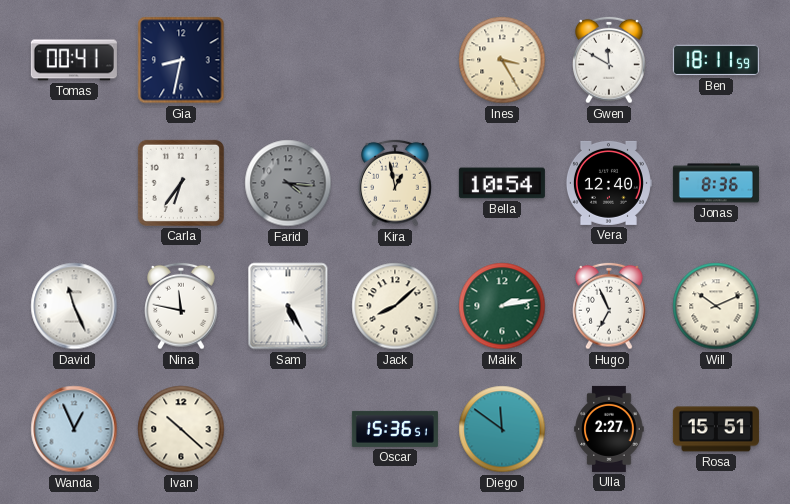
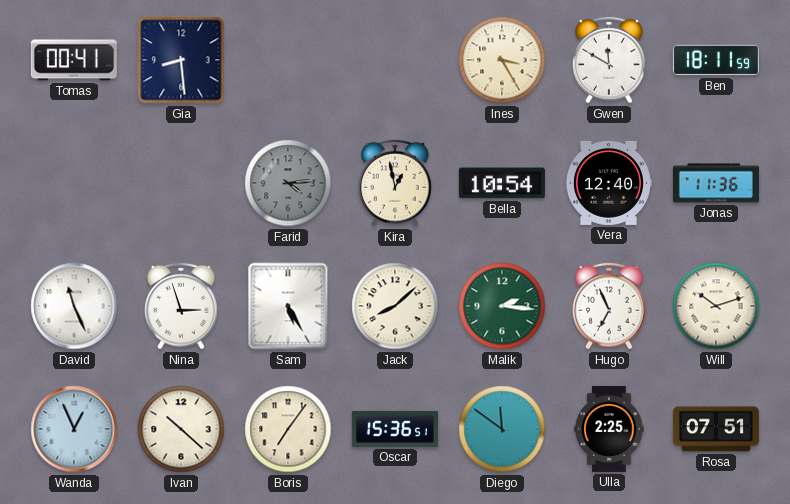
Gia: 8:32 -> 8:29
Carla: 6:36 -> none
Farid: 4:16 -> 4:14
Jonas: 8:36 -> 11:36
Nina: 11:47 -> 2:57
Malik: 2:13 -> 2:16
Will: 10:11 -> 10:12
Boris: none -> 7:06
Ulla: 2:27 -> 2:25
Rosa: 15:51 -> 07:51
